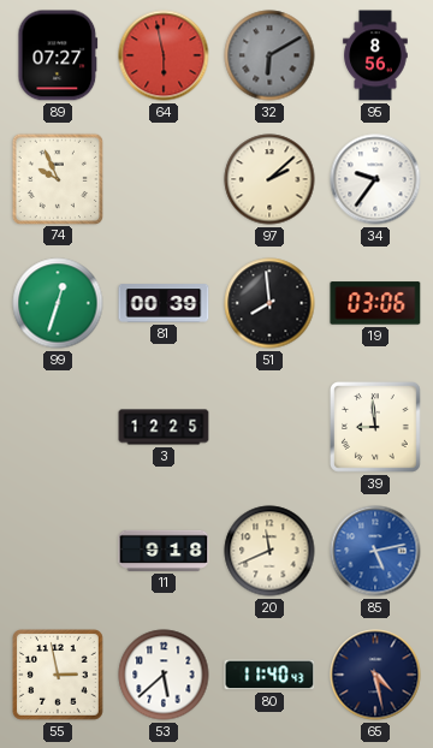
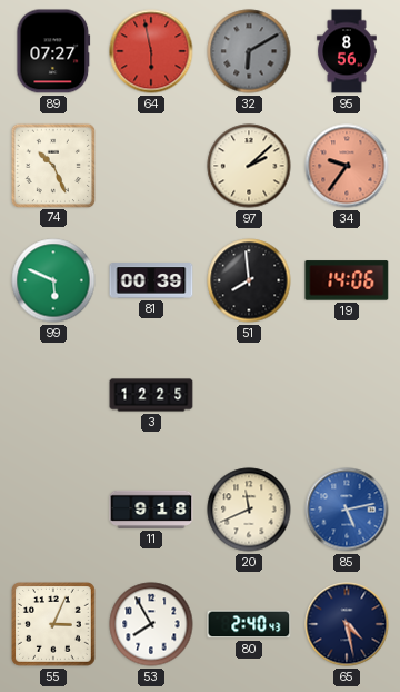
74: 9:56 -> 10:26
34 dial: white -> salmon
99: 12:33 -> 5:49
19: 03:06 -> 14:06
39: 8:59 -> none
55: 2:58 -> 3:04
53: 5:38 -> 7:55
80: 11:40 -> 2:40
